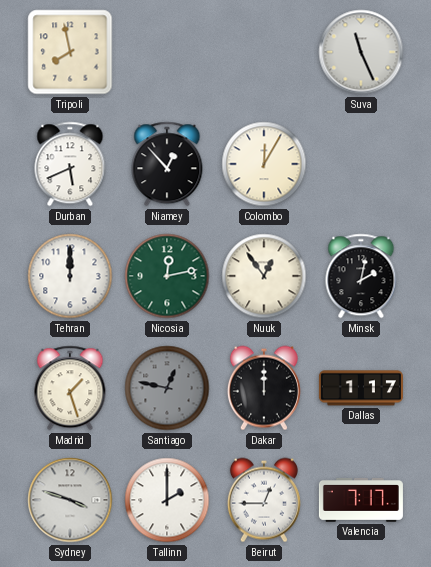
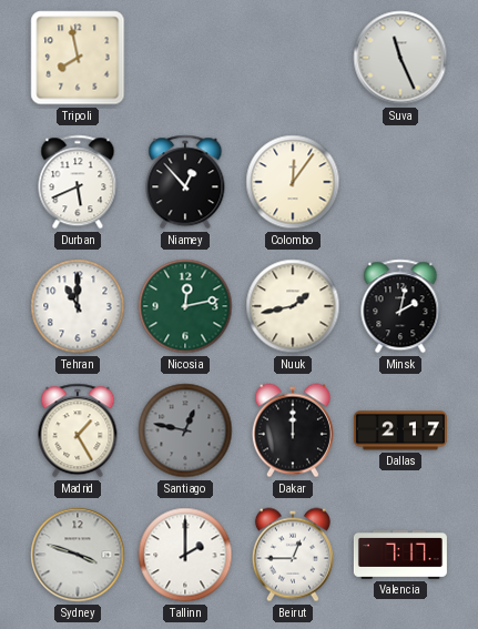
Colombo: 12:05 -> 12:06
Tehran: 12:00 -> 11:00
Nuuk: 12:54 -> 1:43
Madrid: 1:27 -> 1:25
Dallas: 1:17 -> 2:17
